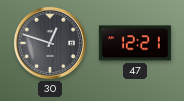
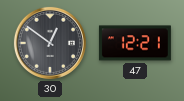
30: 12:48 -> 12:51
